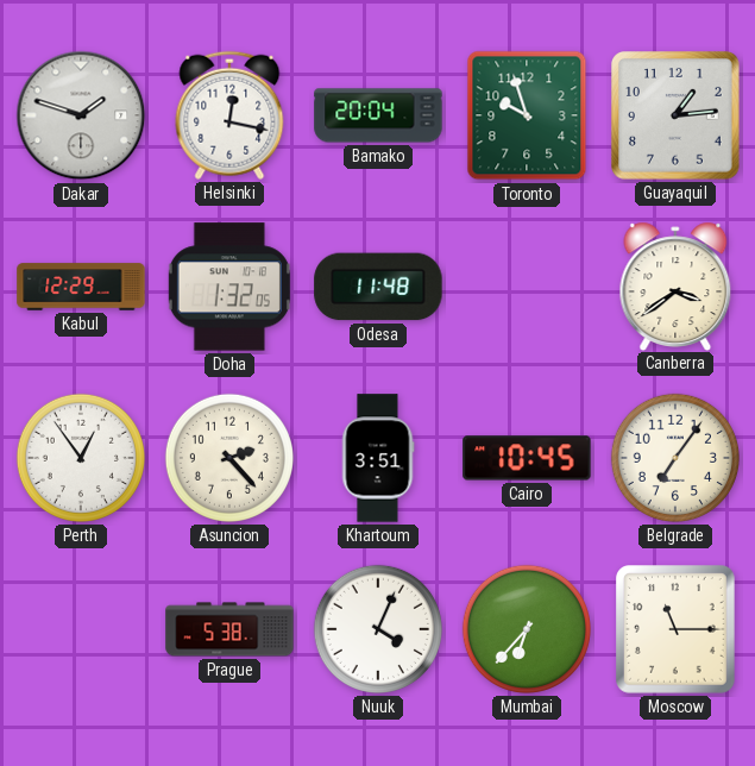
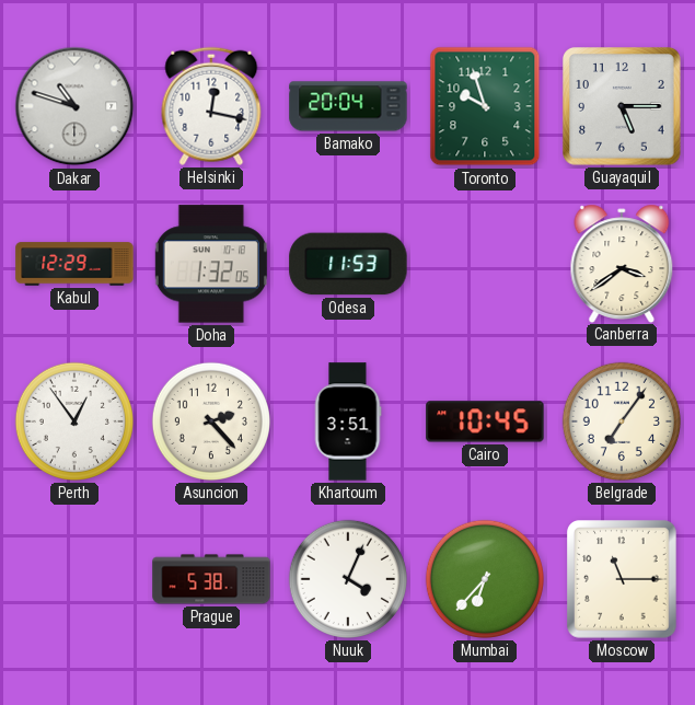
Dakar: 1:48 -> 10:48
Guayaquil: 1:14 -> 5:15
Odesa: 11:48 -> 11:53
